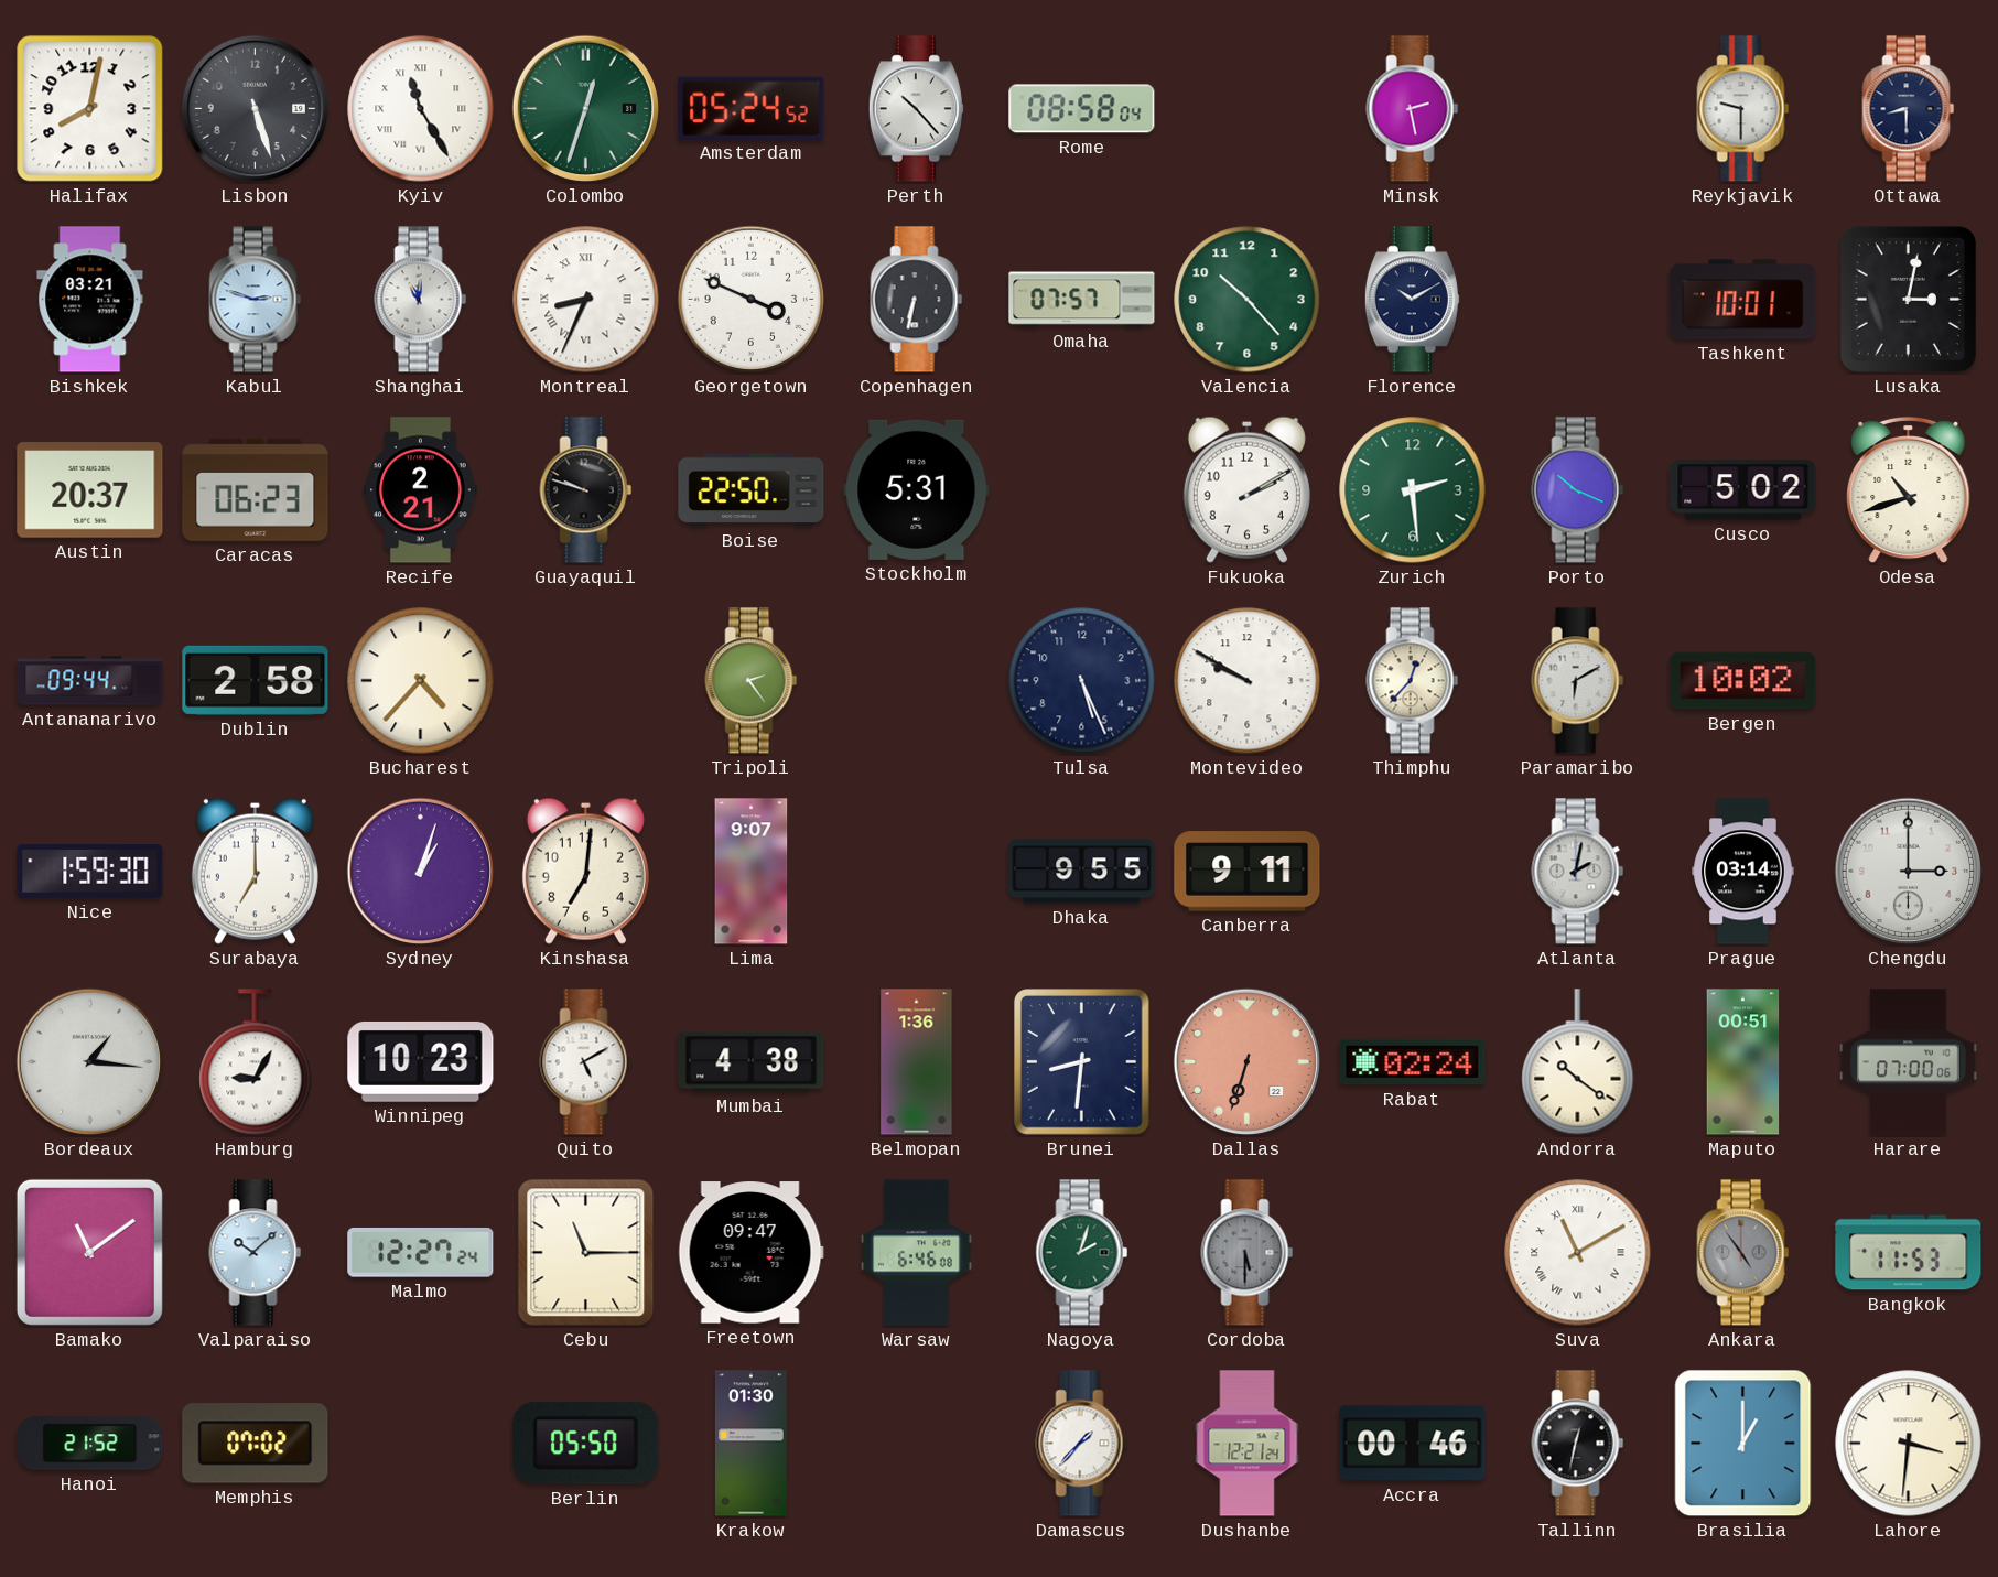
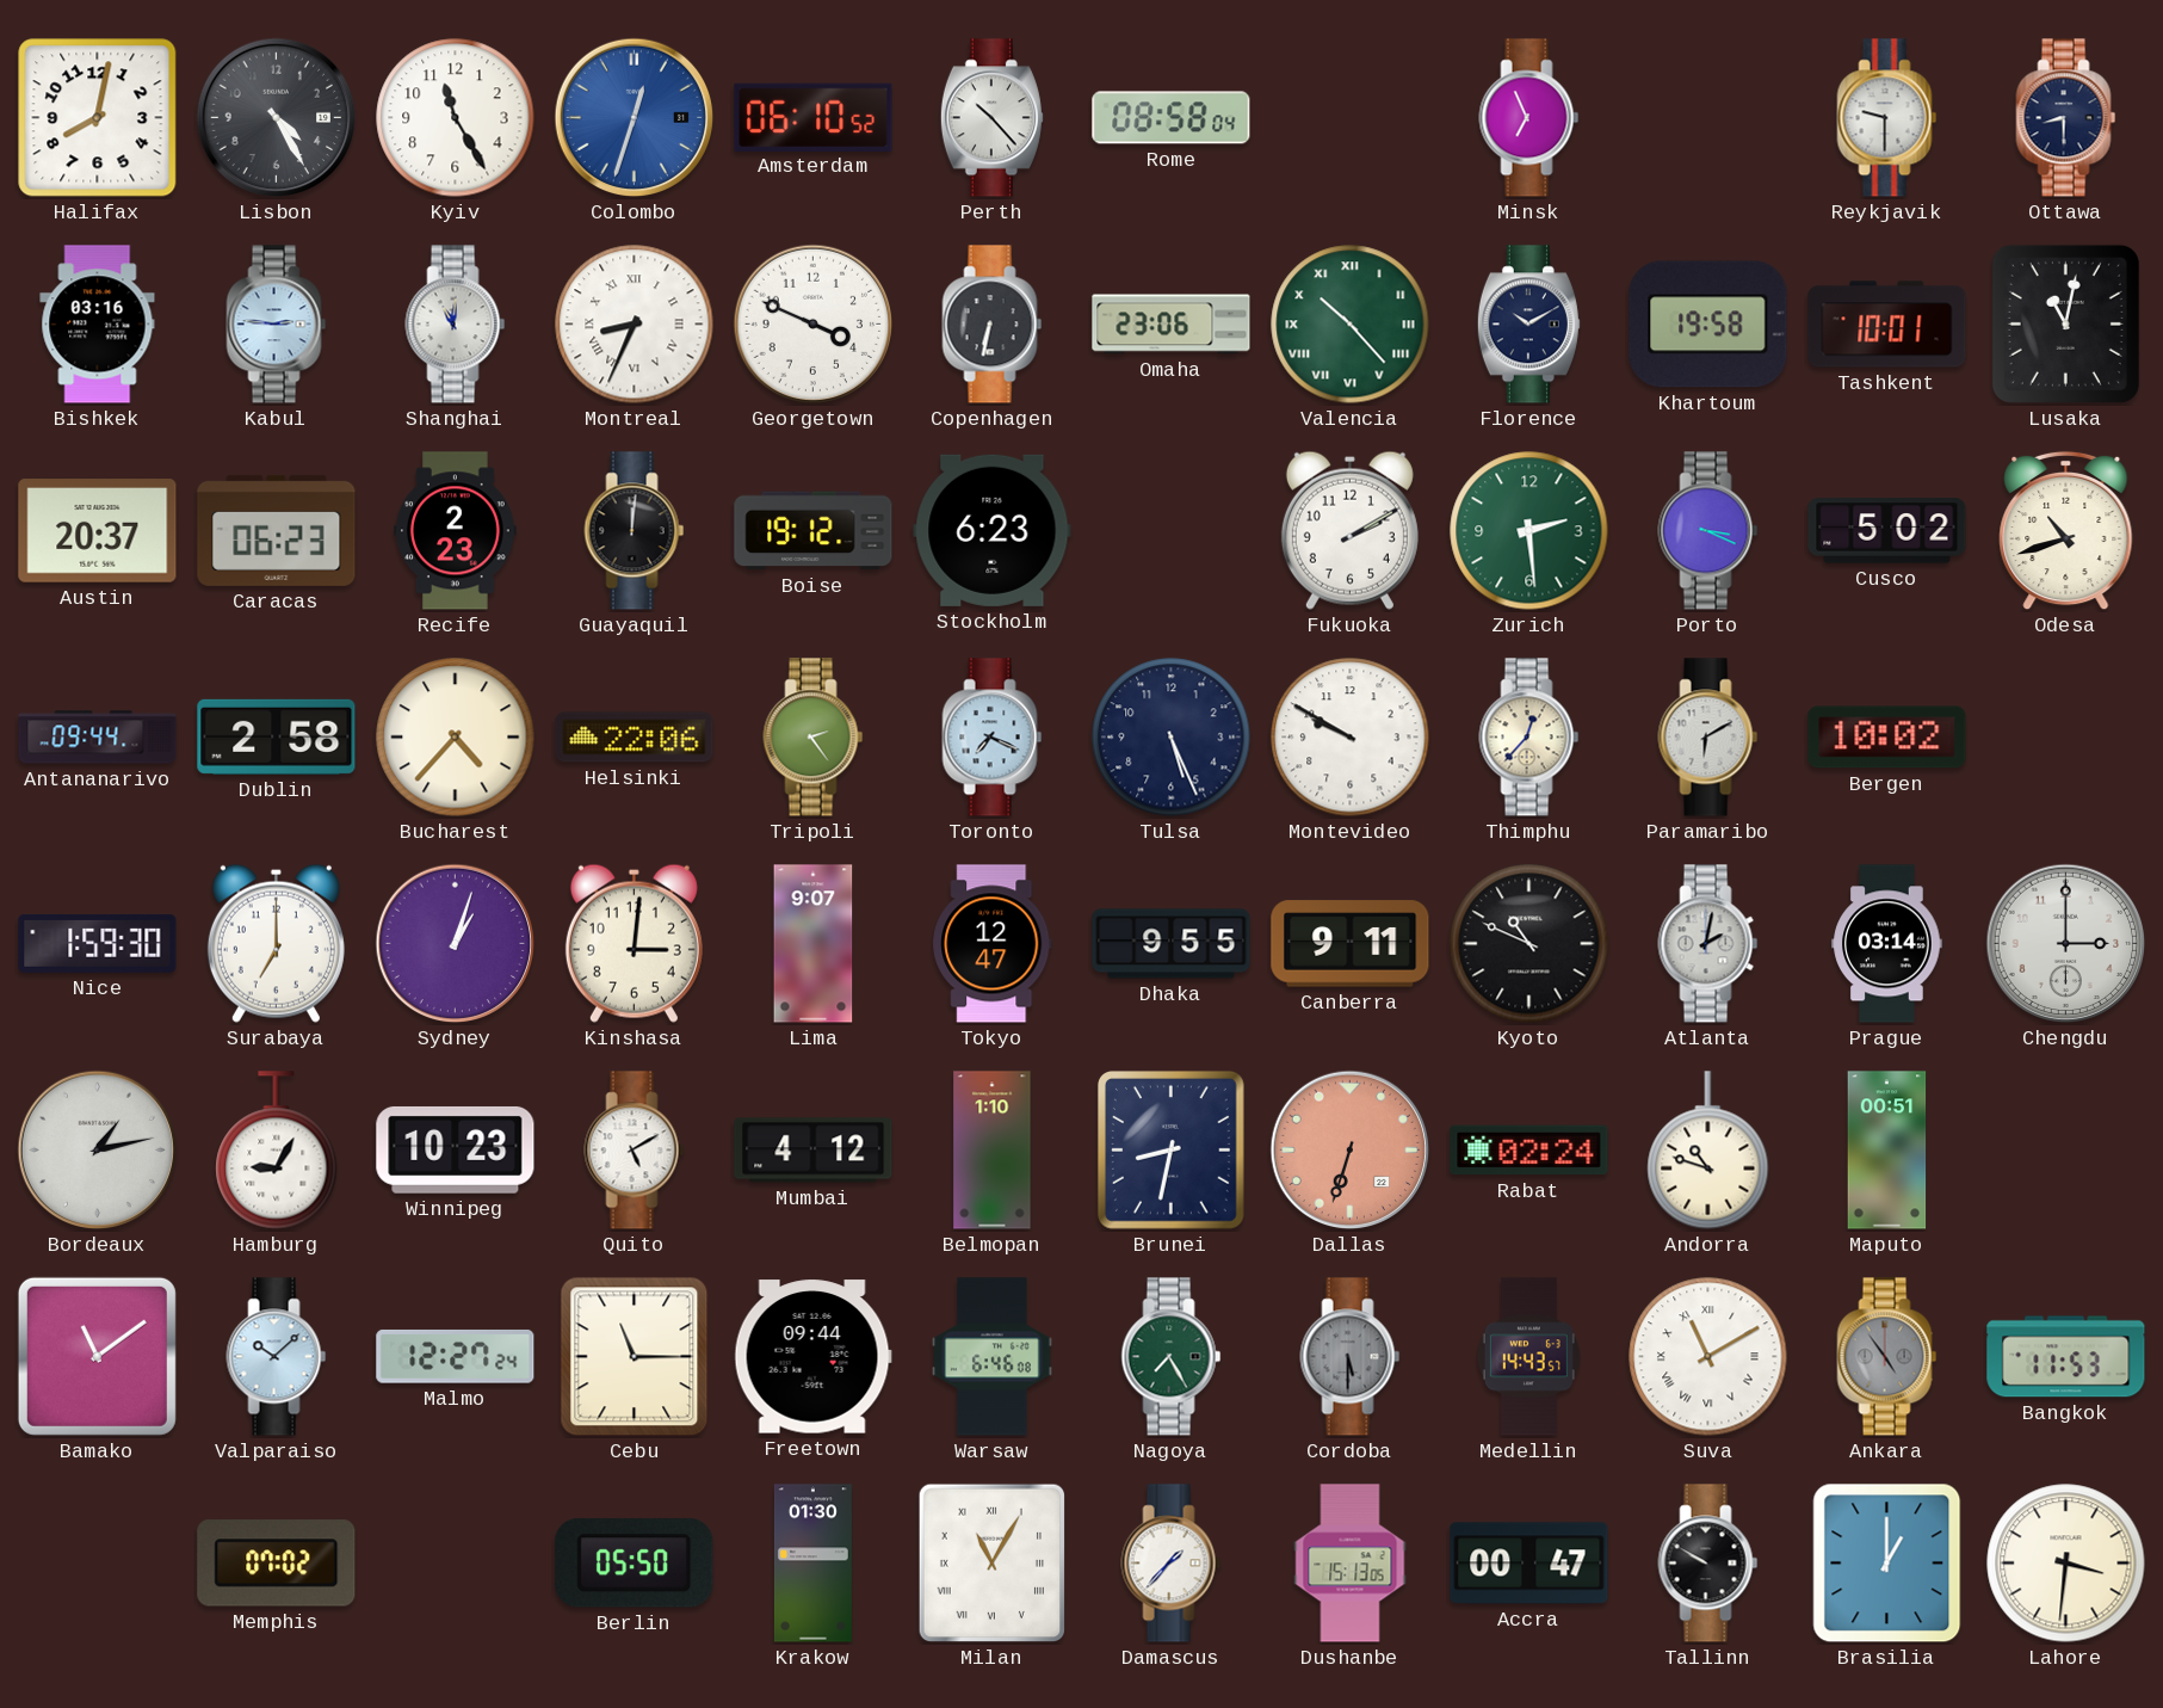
Lisbon: 5:27 -> 4:25
Kyiv numerals: Roman -> Arabic
Colombo dial: green -> blue
Amsterdam: 05:24 -> 06:10
Minsk: 2:28 -> 6:56
Bishkek: 03:21 -> 03:16
Kabul: 2:48 -> 2:46
Omaha: 07:57 -> 23:06
Valencia numerals: Arabic -> Roman
Khartoum: none -> 19:58
Lusaka: 3:02 -> 11:02
Recife: 2:21 -> 2:23
Guayaquil: 9:48 -> 12:01
Boise: 22:50 -> 19:12
Stockholm: 5:31 -> 6:23
Porto: 10:19 -> 3:19
Helsinki: none -> 22:06
Toronto: none -> 7:19
Kinshasa: 7:01 -> 3:01
Tokyo: none -> 12:47
Kyoto: none -> 10:49
Bordeaux: 1:16 -> 1:13
Mumbai: 4:38 -> 4:12
Belmopan: 1:36 -> 1:10
Brunei: 8:31 -> 8:32
Andorra: 10:21 -> 10:48
Harare: 07:00 -> none
Freetown: 09:47 -> 09:44
Nagoya: 2:03 -> 7:25
Medellin: none -> 14:43
Hanoi: 21:52 -> none
Milan: none -> 11:05
Dushanbe: 12:21 -> 15:13
Accra: 00:46 -> 00:47
Tallinn: 12:32 -> 9:50
